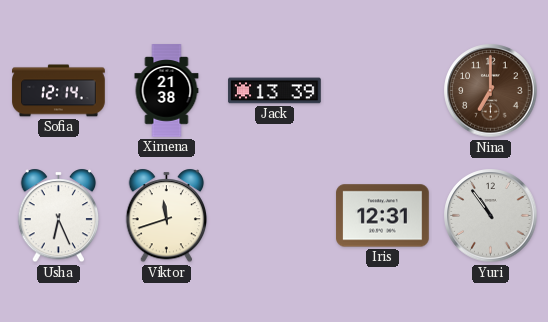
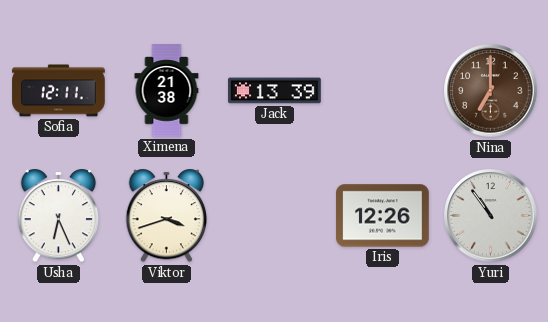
Sofia: 12:14 -> 12:11
Viktor: 11:42 -> 3:42
Iris: 12:31 -> 12:26
